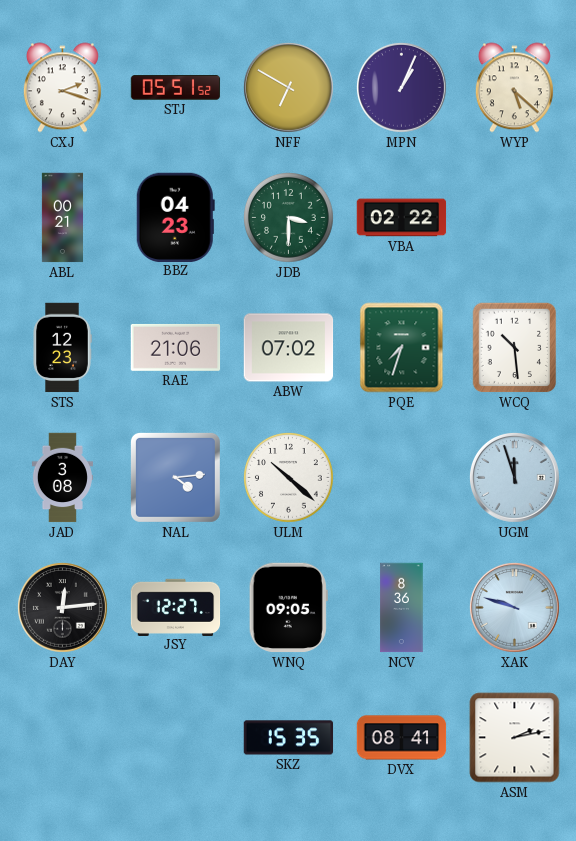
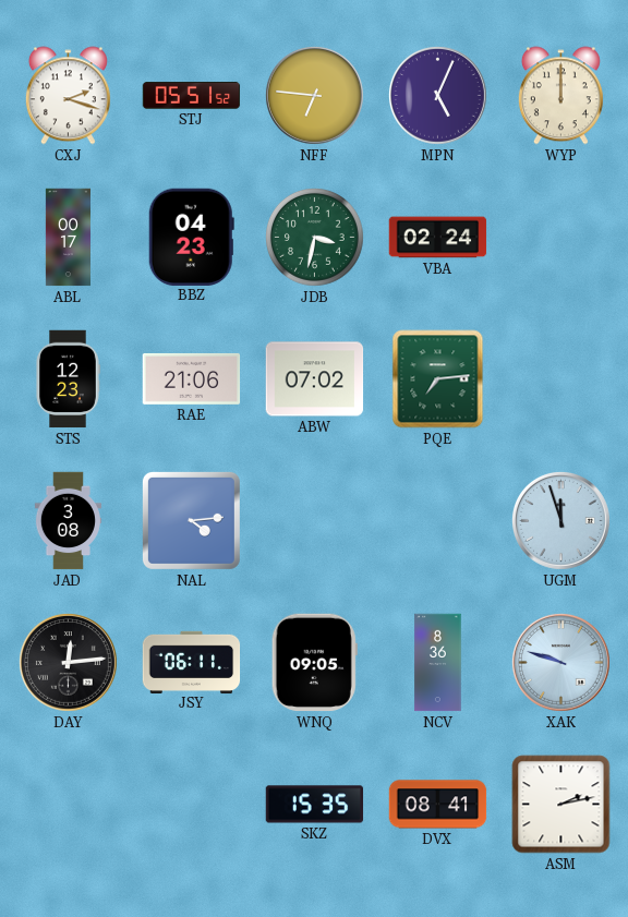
NFF: 6:50 -> 6:46
MPN: 1:04 -> 5:04
WYP: 5:22 -> 12:00
ABL: 00:21 -> 00:17
JDB: 3:30 -> 3:32
VBA: 02:22 -> 02:24
PQE: 7:33 -> 7:14
WCQ: 10:29 -> none
ULM: 10:22 -> none
JSY: 12:27 -> 06:11
